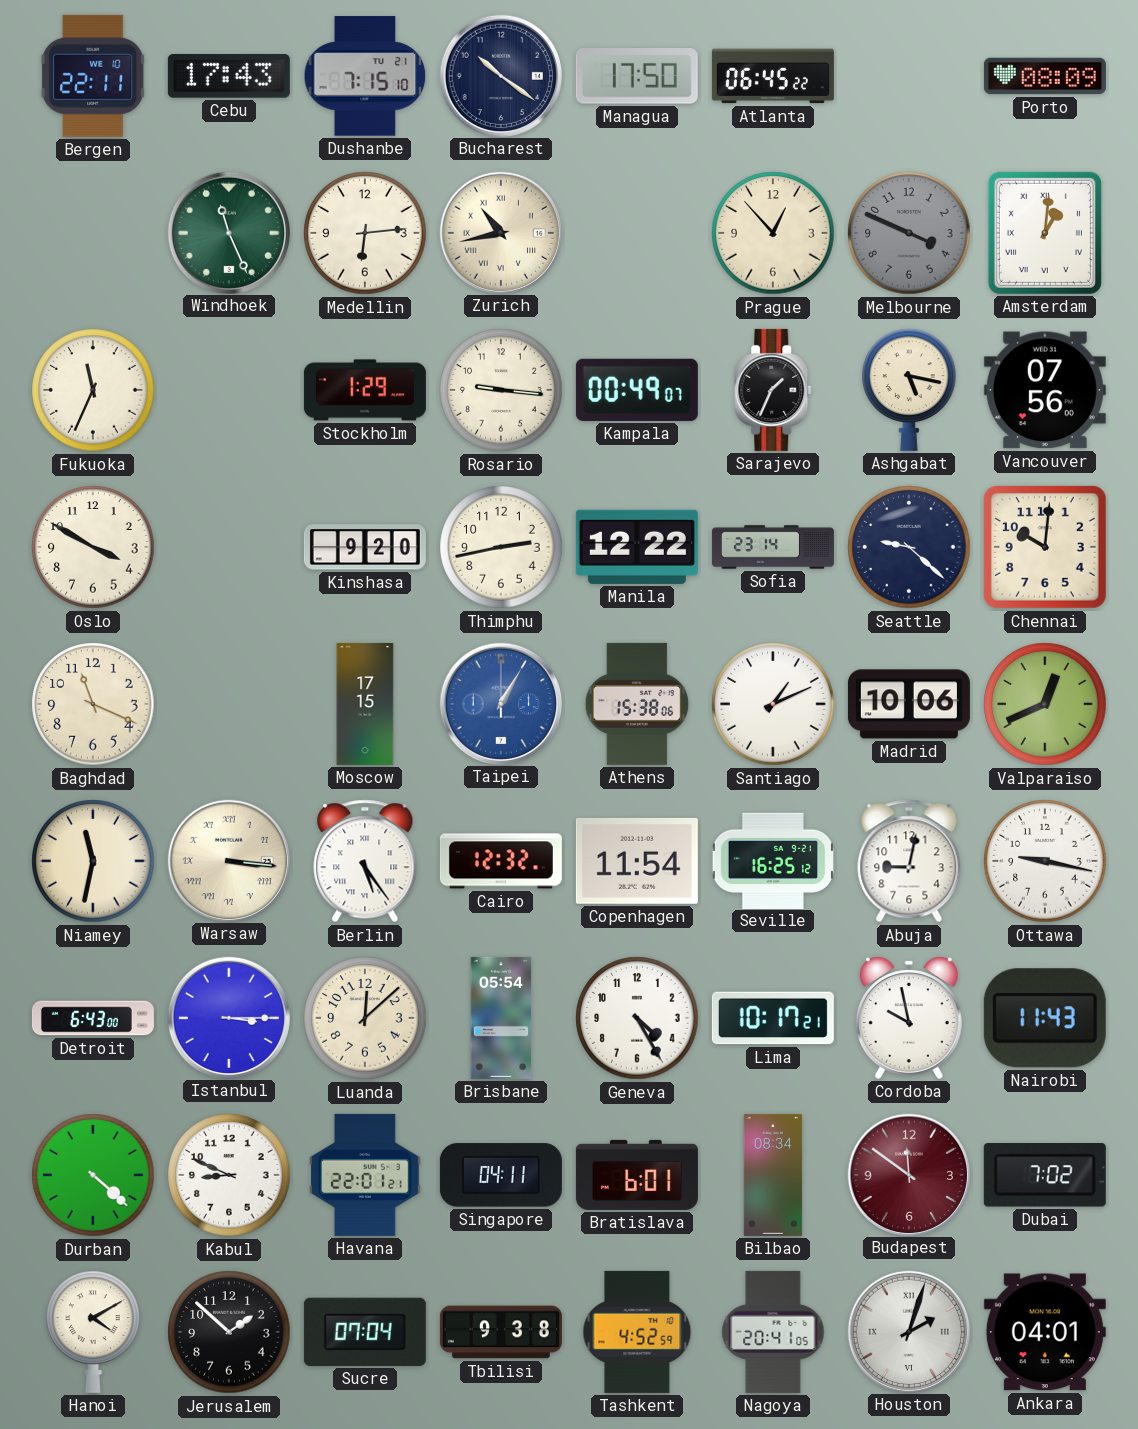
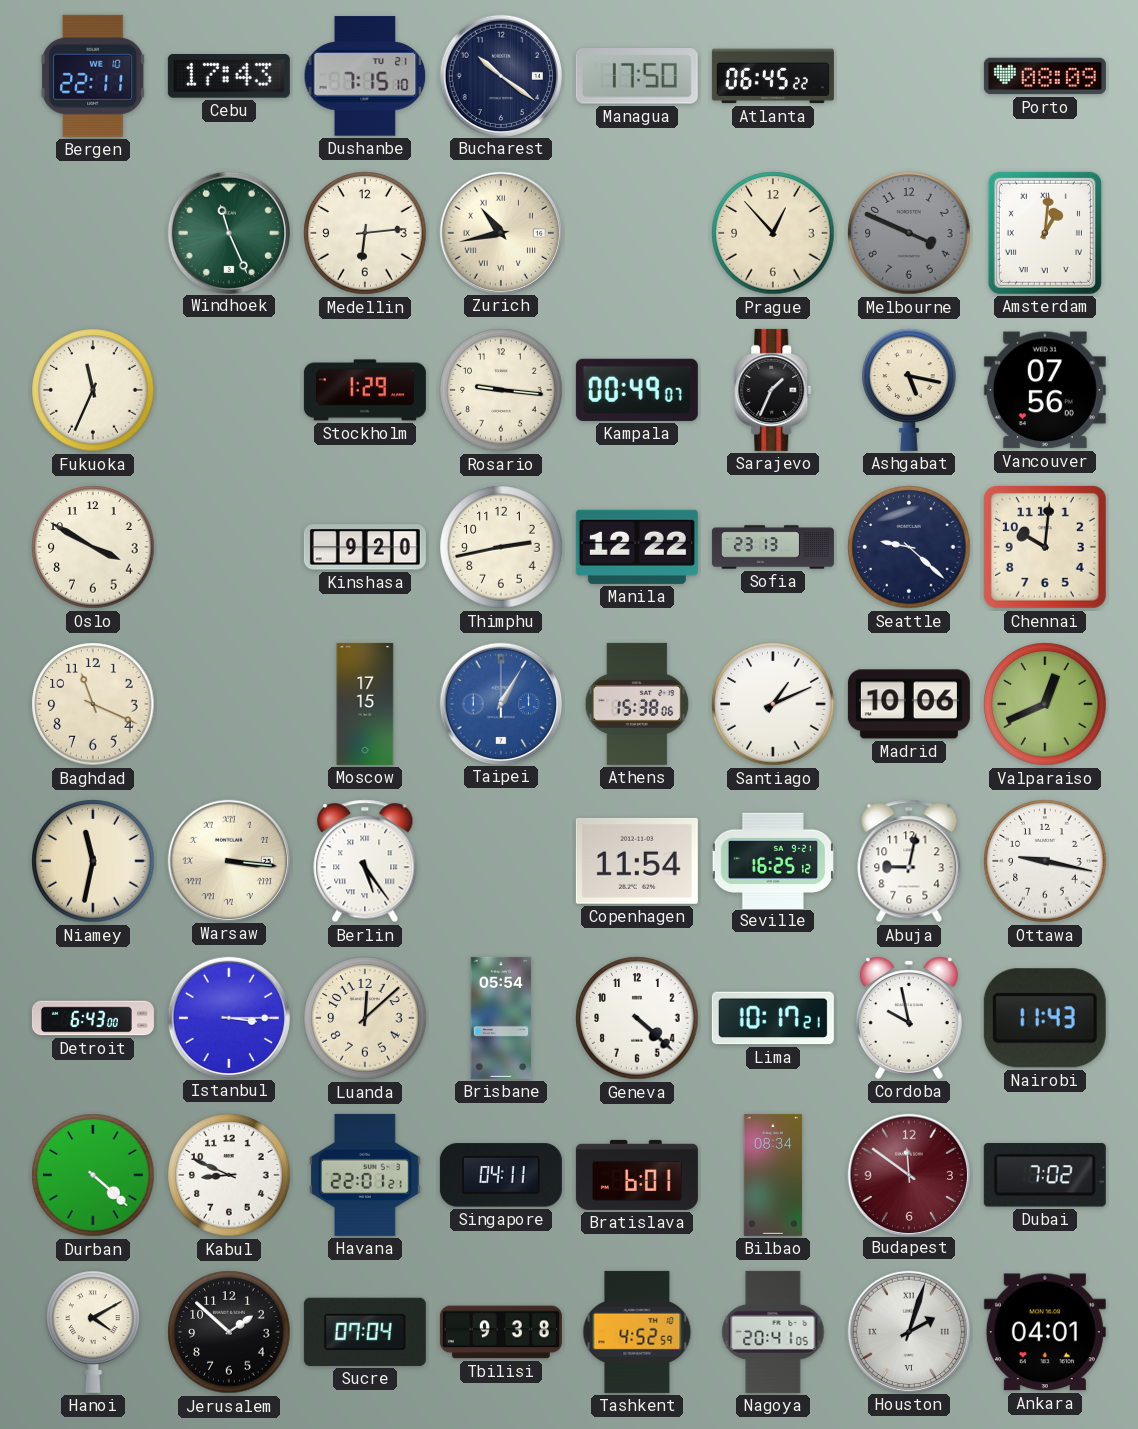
Sofia: 23:14 -> 23:13
Cairo: 12:32 -> none
Geneva: 4:25 -> 4:22
